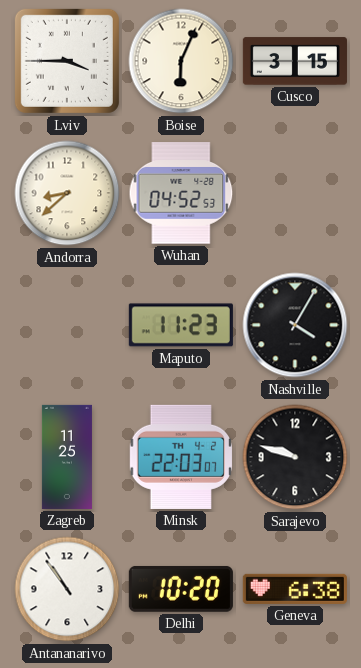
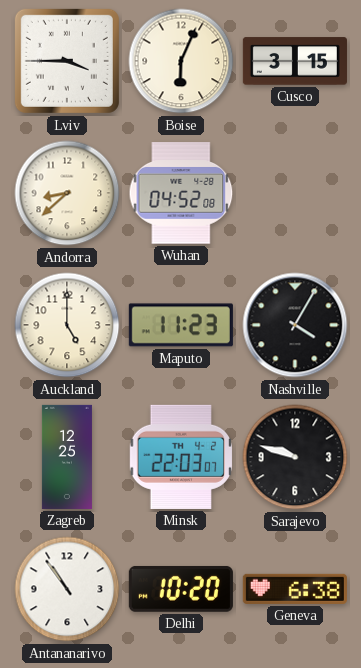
Wuhan: 04:52:53 -> 04:52:08
Auckland: none -> 5:00
Zagreb: 11:25 -> 12:25
